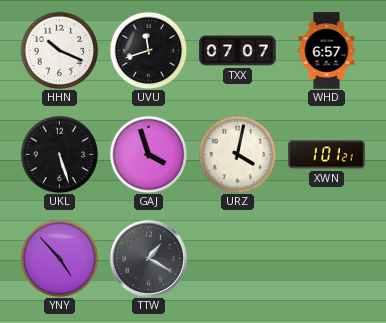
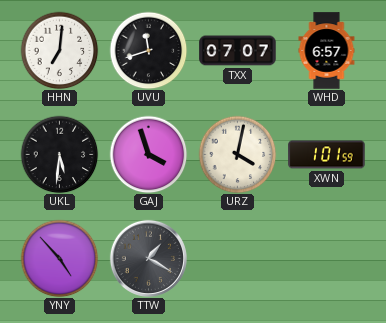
HHN: 10:19 -> 7:01
UKL: 5:27 -> 5:31
XWN: 1:01:21 -> 1:01:59
